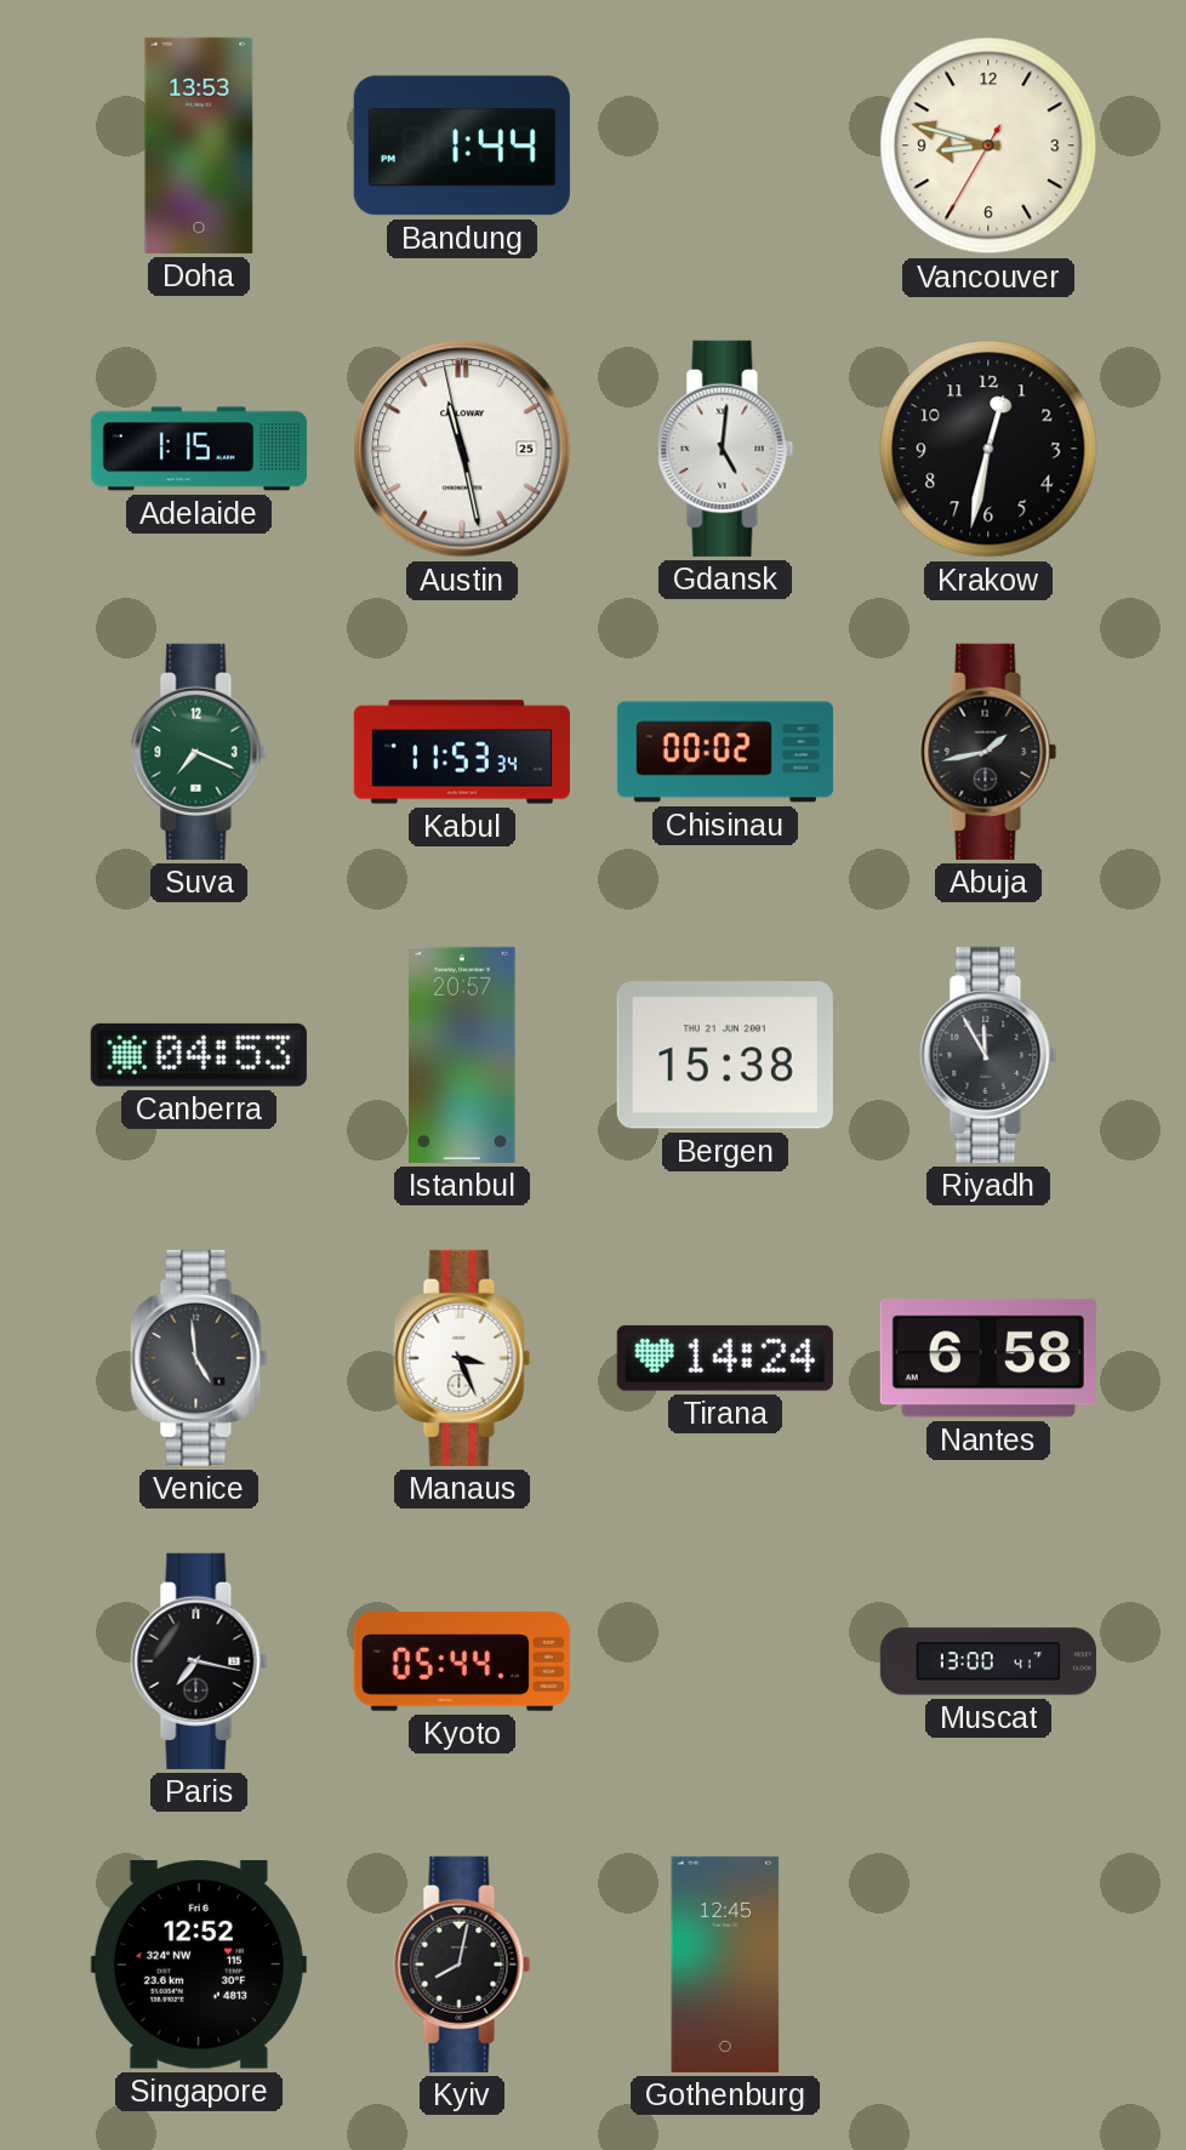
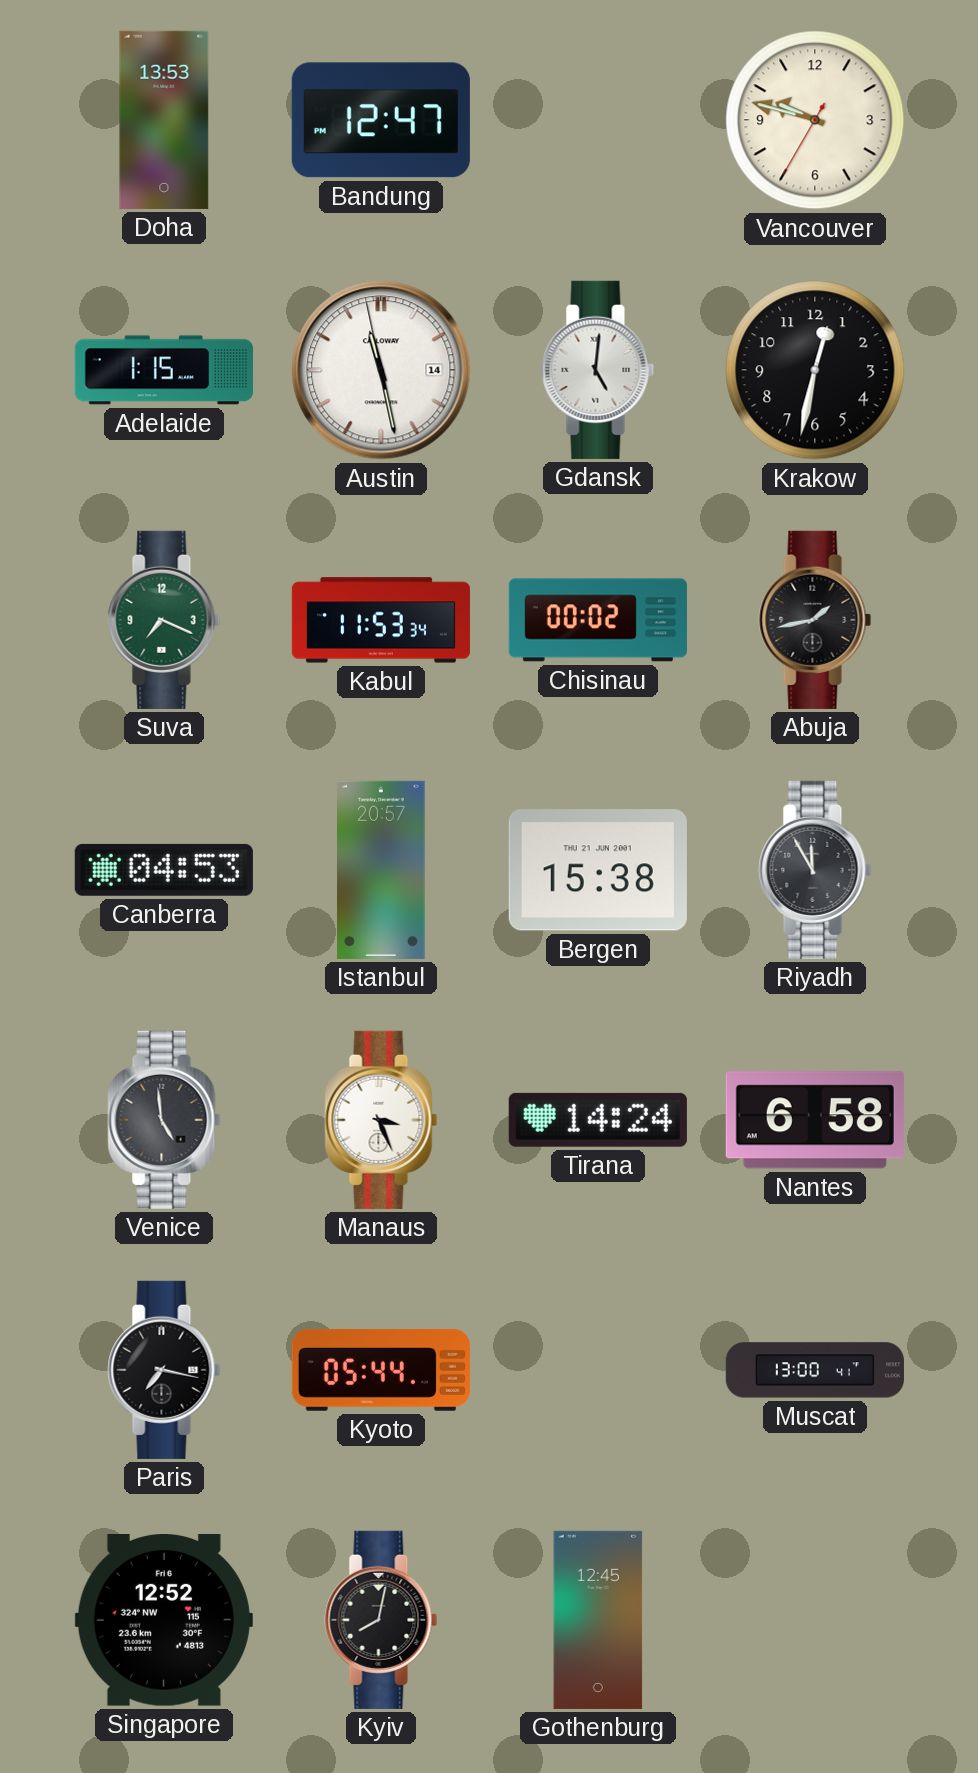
Bandung: 1:44 -> 12:47
Vancouver: 8:47 -> 9:47
Austin date: 25 -> 14
